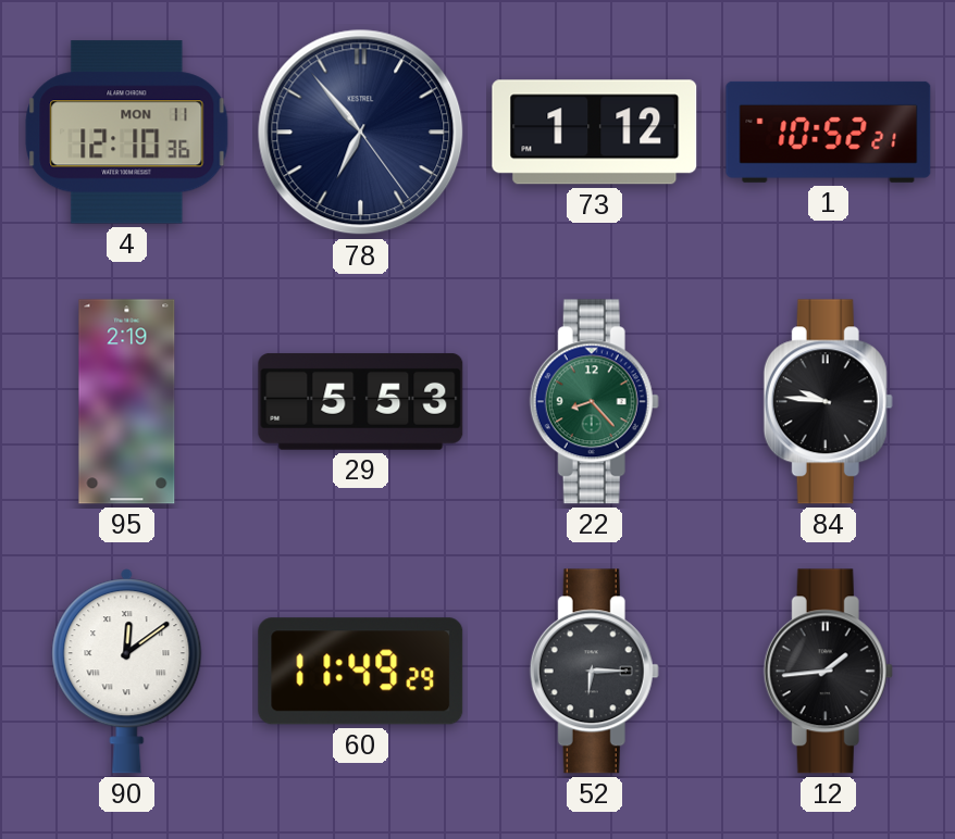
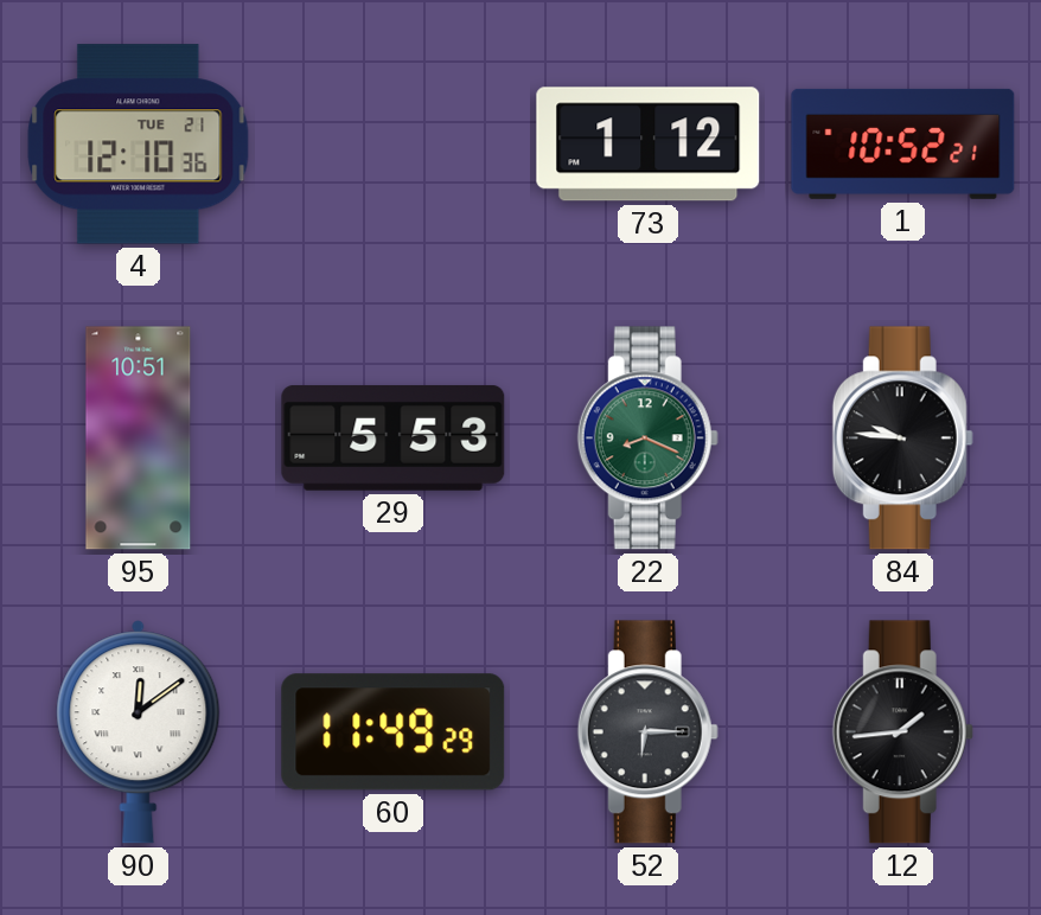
4 date: MON 11 -> TUE 21
78: 6:53 -> none
95: 2:19 -> 10:51
22: 8:23 -> 8:19
